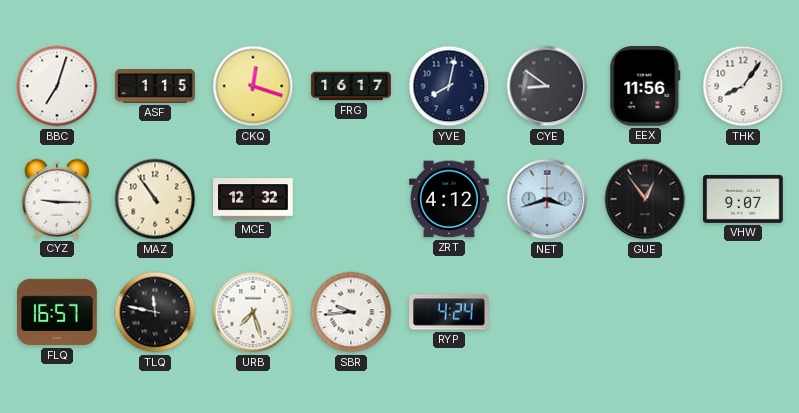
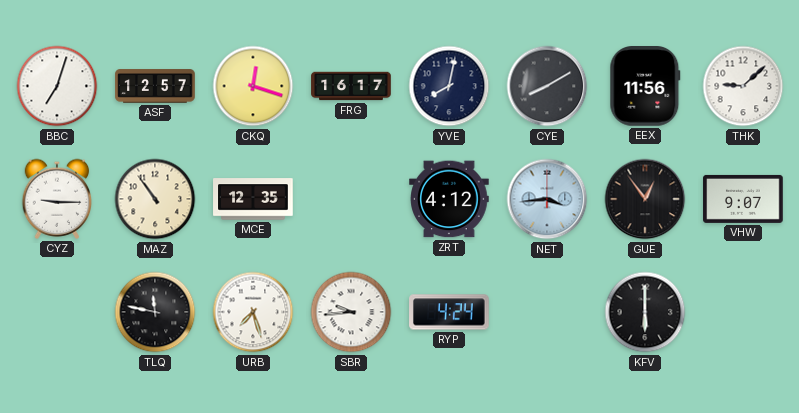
ASF: 1:15 -> 12:57
CYE: 8:51 -> 8:10
THK: 8:06 -> 9:08
MCE: 12:32 -> 12:35
NET: 3:42 -> 3:44
FLQ: 16:57 -> none
KFV: none -> 6:00
